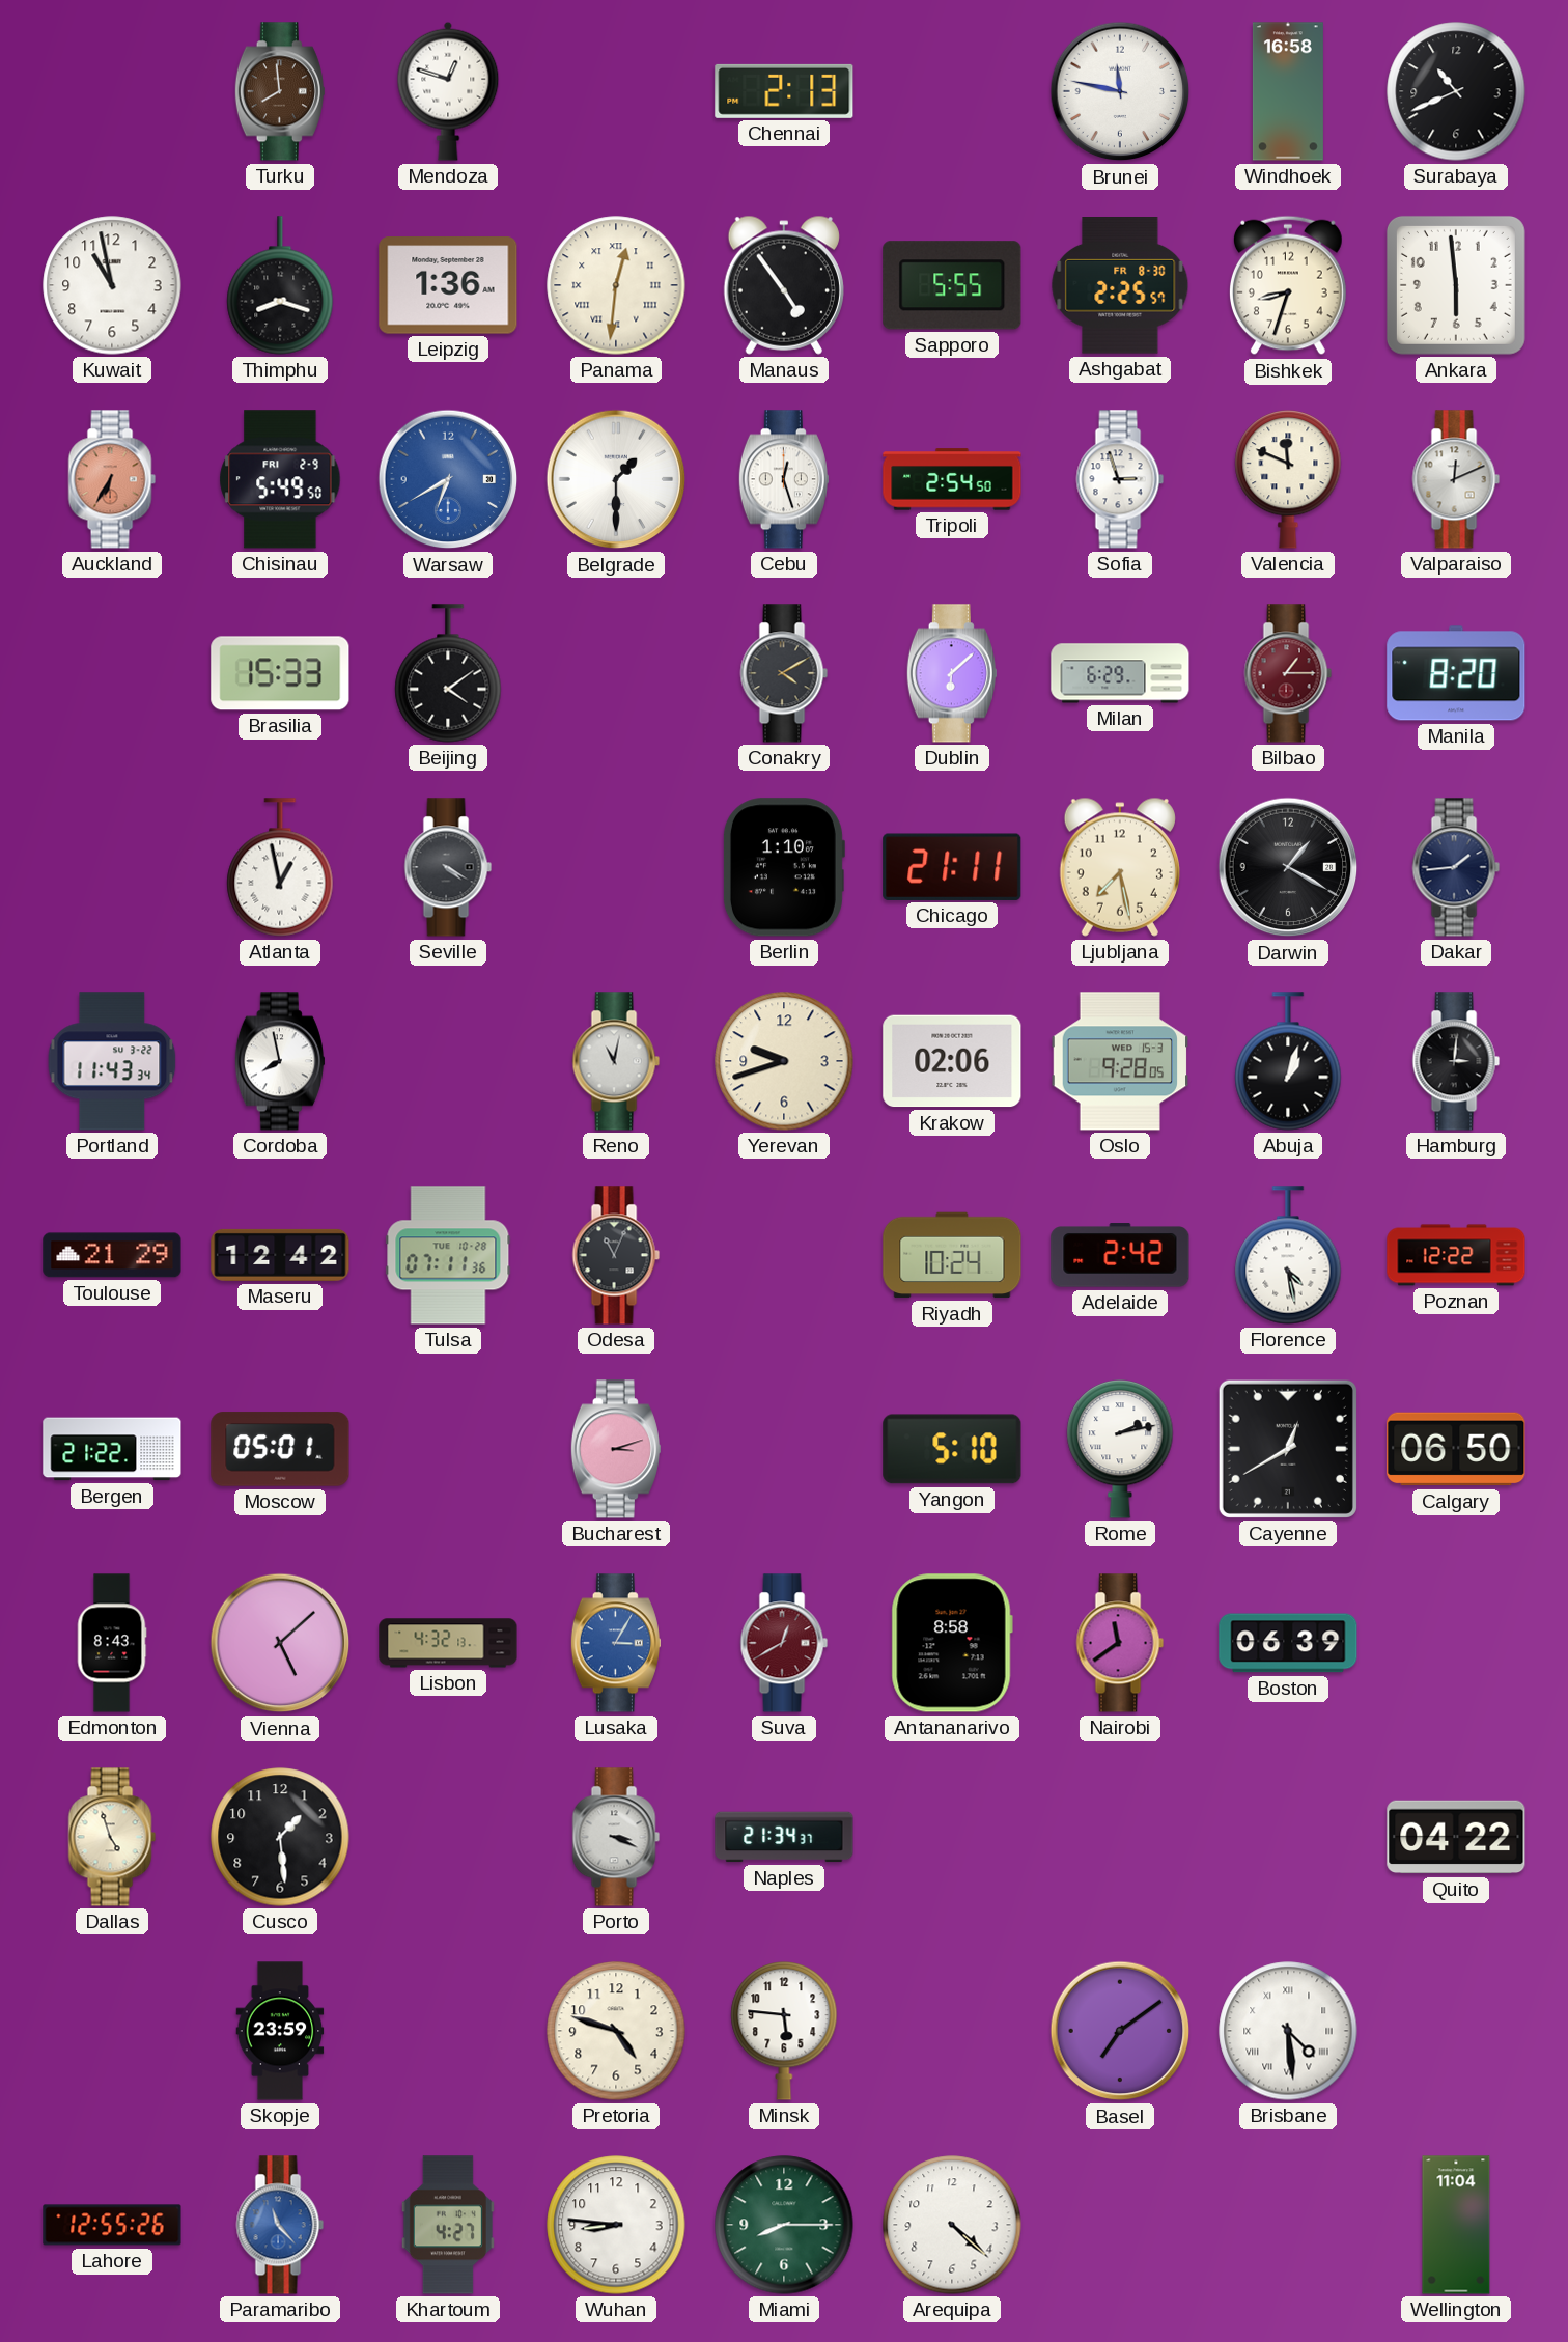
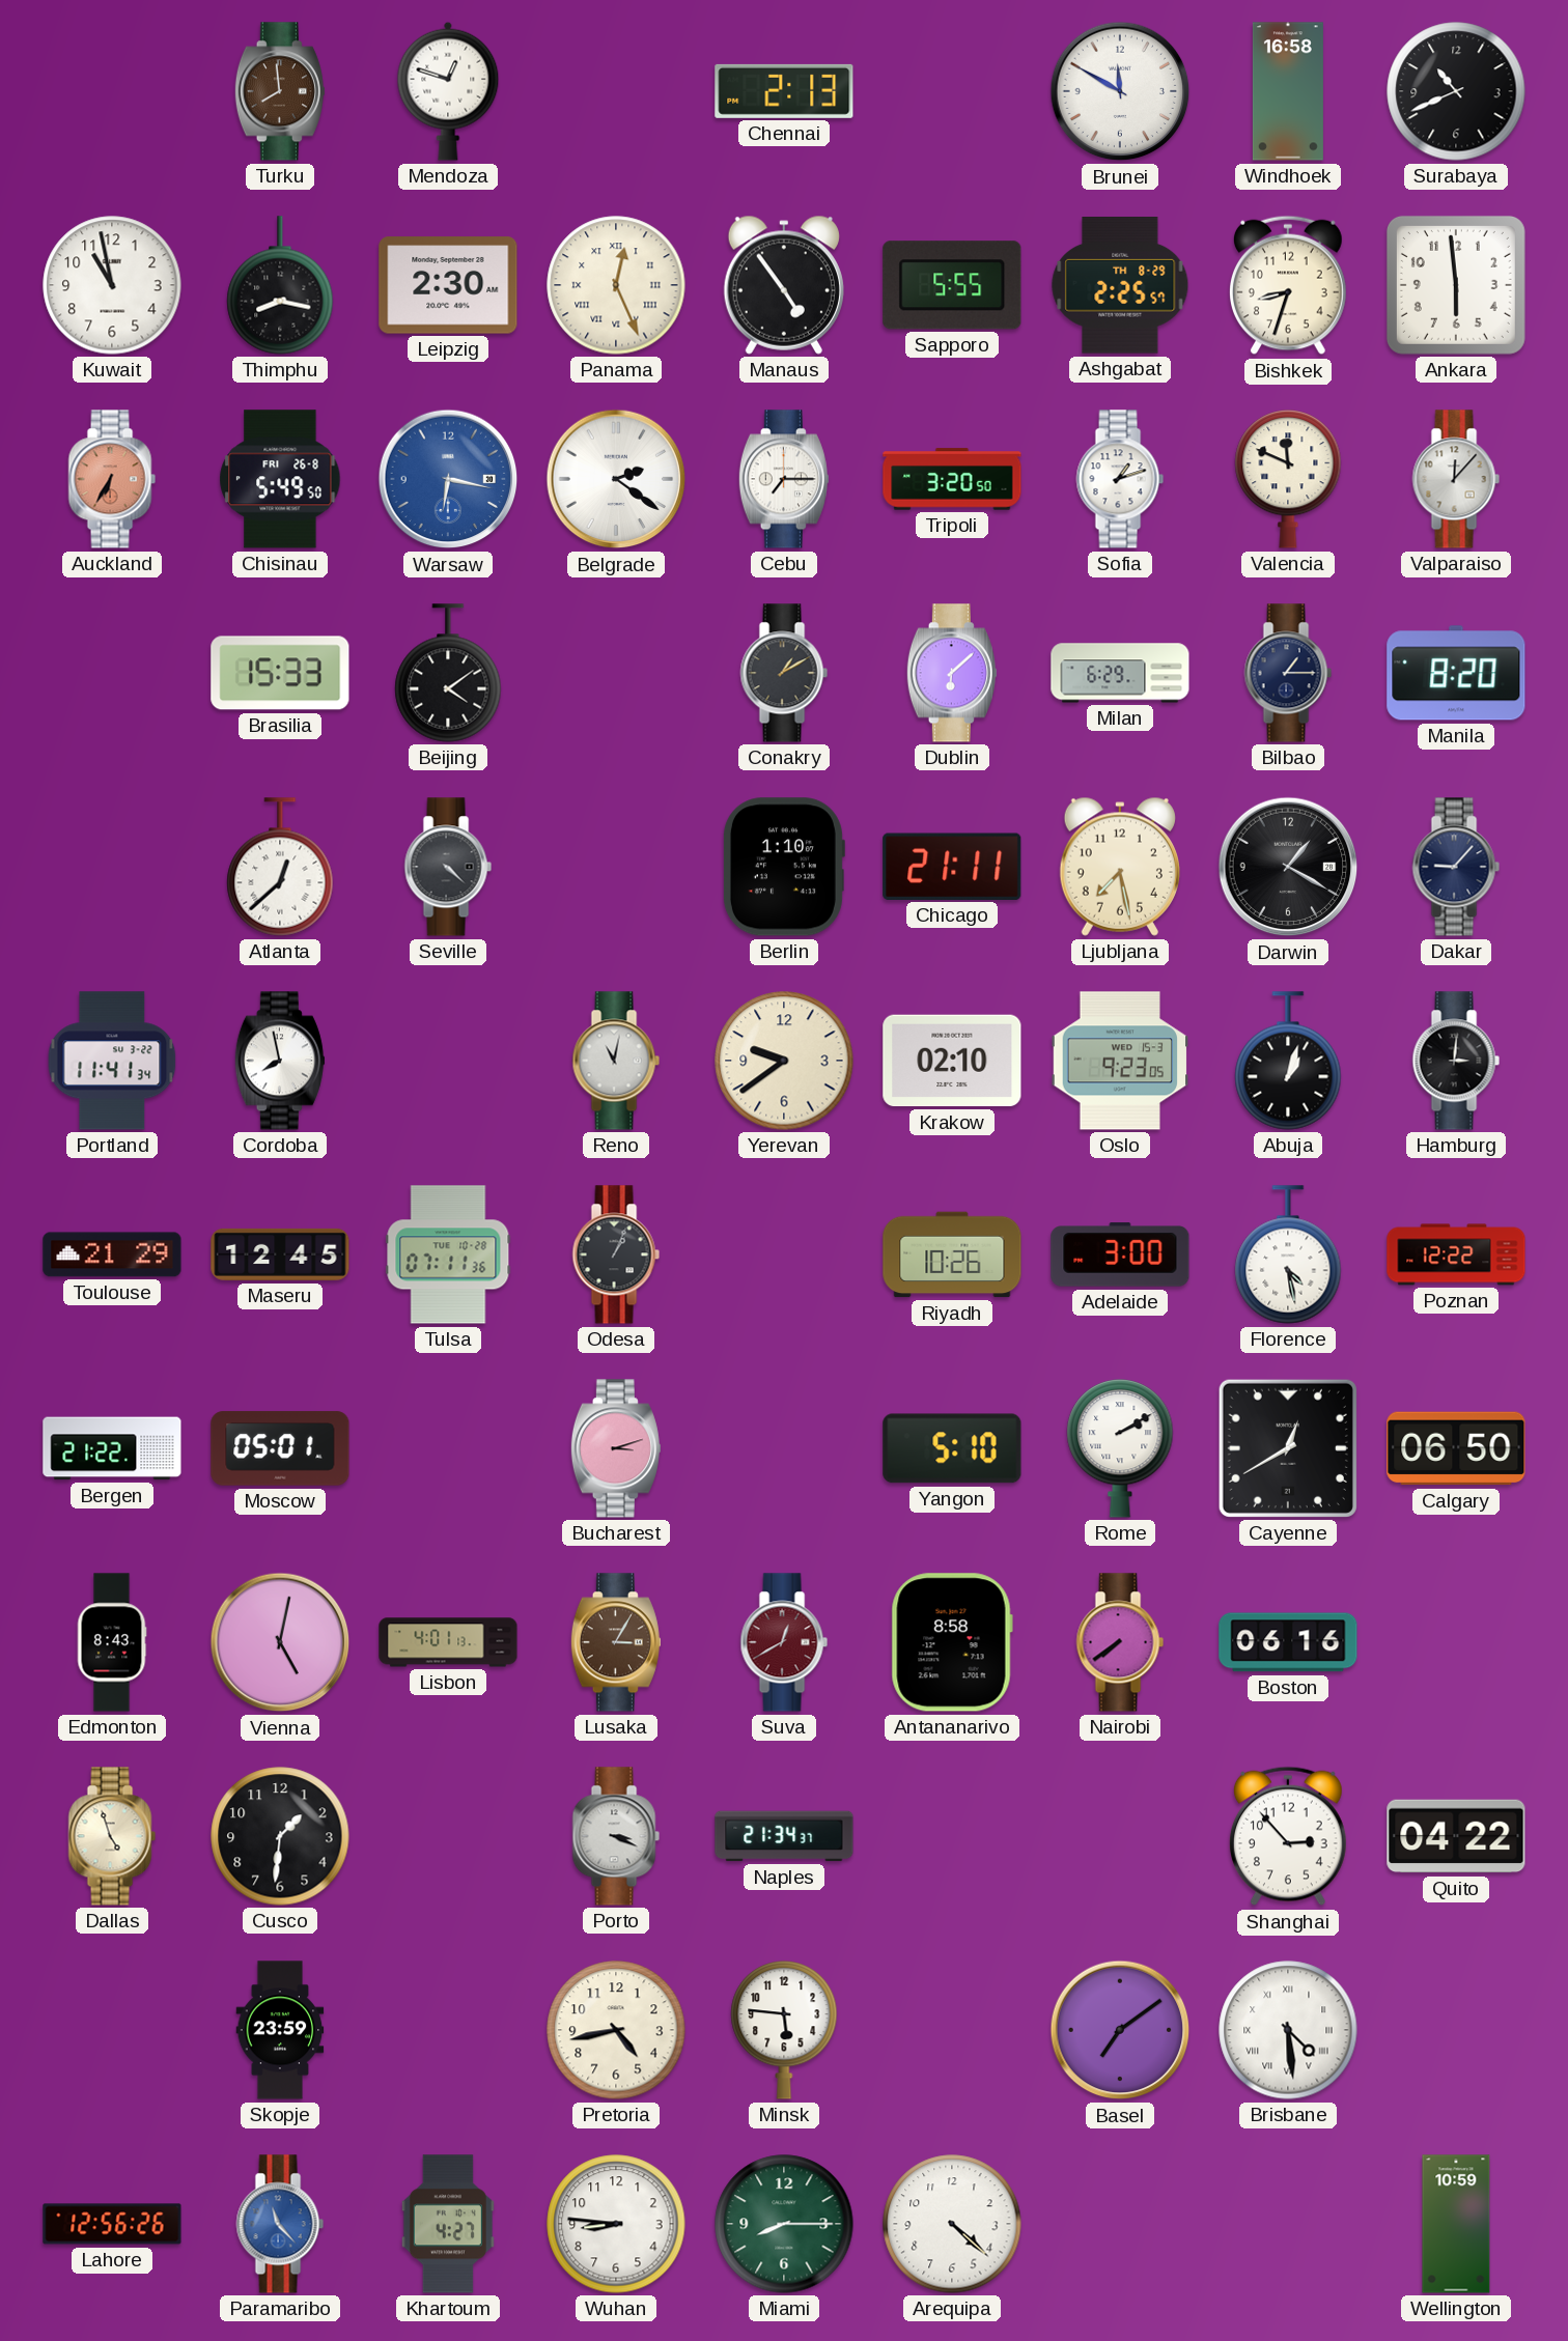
Brunei: 11:47 -> 11:50
Thimphu: 8:18 -> 8:17
Leipzig: 1:36 -> 2:30
Panama: 12:31 -> 12:26
Ashgabat date: FR 8-30 -> TH 8-29
Chisinau date: FRI 2-9 -> FRI 26-8
Warsaw: 6:40 -> 6:17
Belgrade: 1:30 -> 2:21
Cebu: 12:27 -> 7:15
Tripoli: 2:54 -> 3:20
Sofia: 2:57 -> 1:12
Valparaiso: 12:11 -> 12:07
Conakry: 4:10 -> 1:10
Bilbao dial: burgundy -> navy
Atlanta: 12:58 -> 12:38
Seville: 4:20 -> 4:22
Dakar: 1:44 -> 9:07
Portland: 11:43 -> 11:41
Yerevan: 9:42 -> 9:39
Krakow: 02:06 -> 02:10
Oslo: 9:28 -> 9:23
Maseru: 12:42 -> 12:45
Odesa: 11:04 -> 1:04
Riyadh: 10:24 -> 10:26
Adelaide: 2:42 -> 3:00
Rome: 2:13 -> 2:10
Vienna: 5:08 -> 5:02
Lisbon: 4:32 -> 4:01
Lusaka dial: blue -> brown
Nairobi: 11:39 -> 7:39
Boston: 06:39 -> 06:16
Cusco: 1:29 -> 1:31
Shanghai: none -> 2:53
Pretoria: 4:48 -> 4:43
Lahore: 12:55 -> 12:56
Wellington: 11:04 -> 10:59
